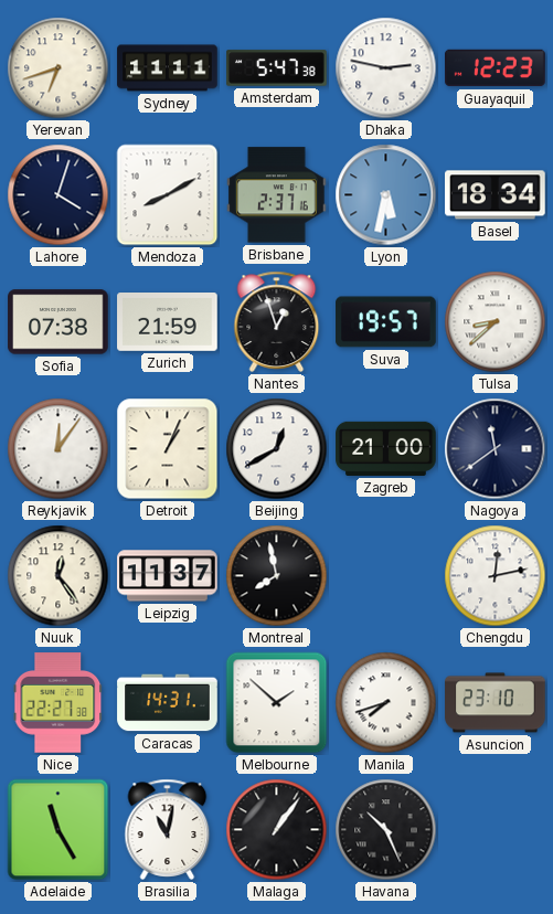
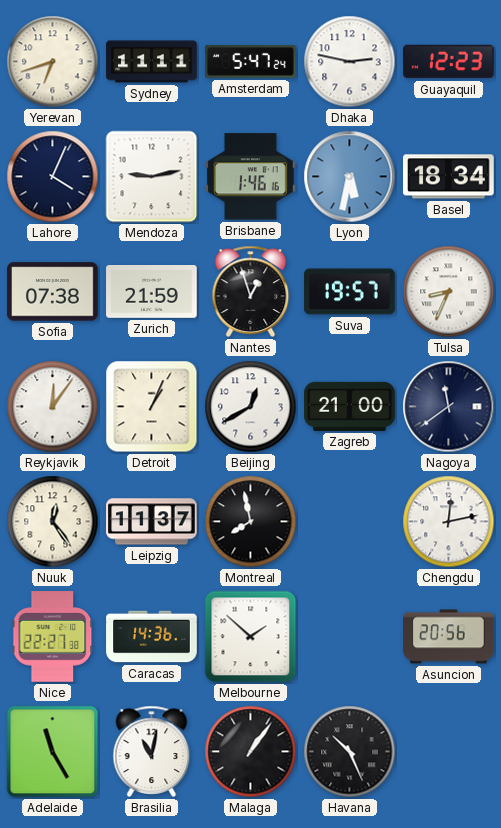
Amsterdam: 5:47:38 -> 5:47:24
Lahore: 4:03 -> 4:04
Mendoza: 8:10 -> 9:13
Brisbane: 2:37 -> 1:46
Tulsa: 8:38 -> 8:34
Caracas: 14:31 -> 14:36
Manila: 7:42 -> none
Asuncion: 23:10 -> 20:56
